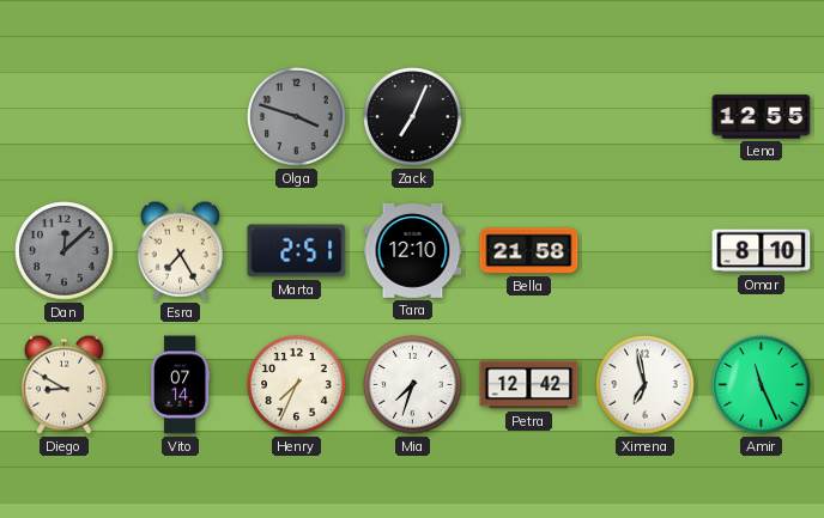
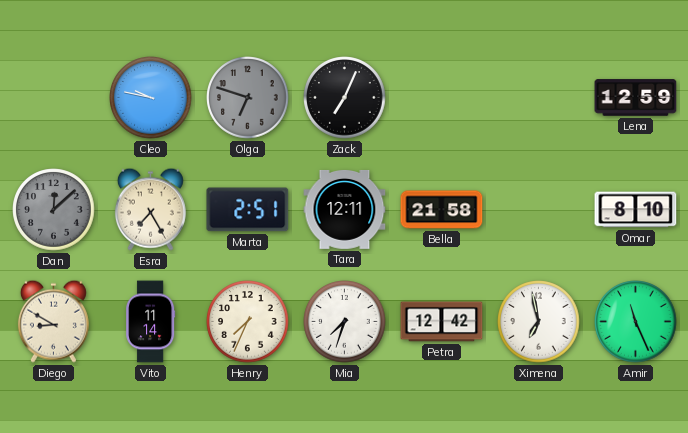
Cleo: none -> 9:47
Olga: 3:48 -> 6:48
Lena: 12:55 -> 12:59
Tara: 12:10 -> 12:11
Vito: 07:14 -> 11:14
